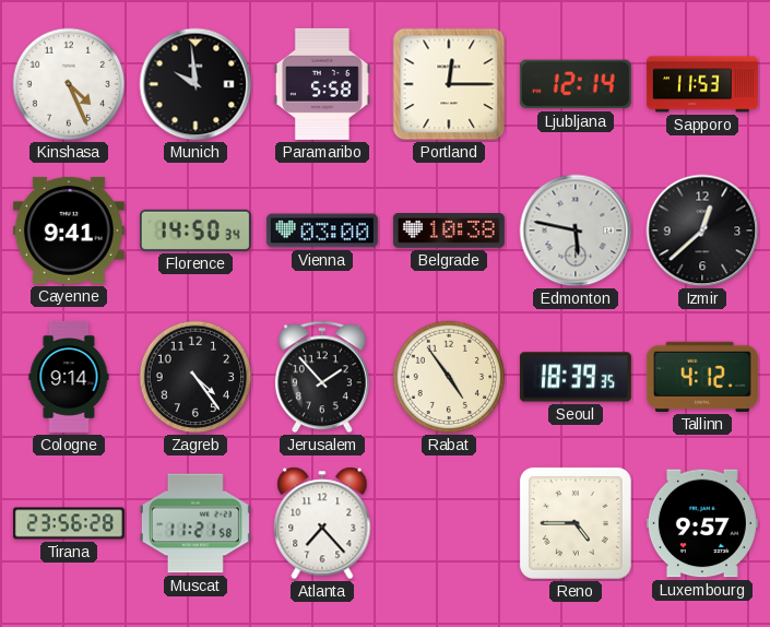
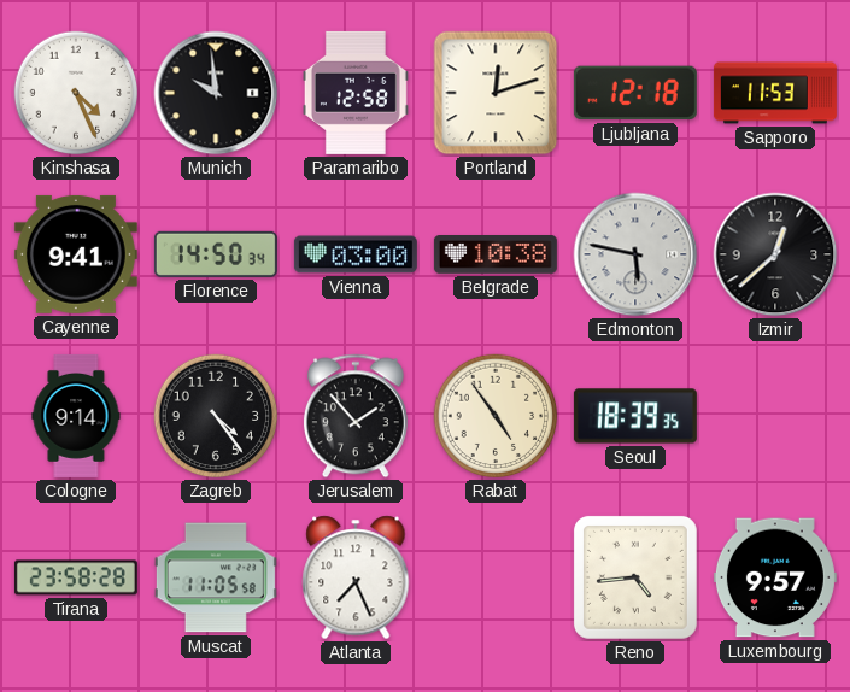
Paramaribo: 5:58 -> 12:58
Portland: 12:15 -> 12:12
Ljubljana: 12:14 -> 12:18
Tallinn: 4:12 -> none
Tirana: 23:56 -> 23:58
Muscat: 11:21 -> 11:05
Atlanta: 7:23 -> 7:26
Reno: 4:45 -> 4:44
